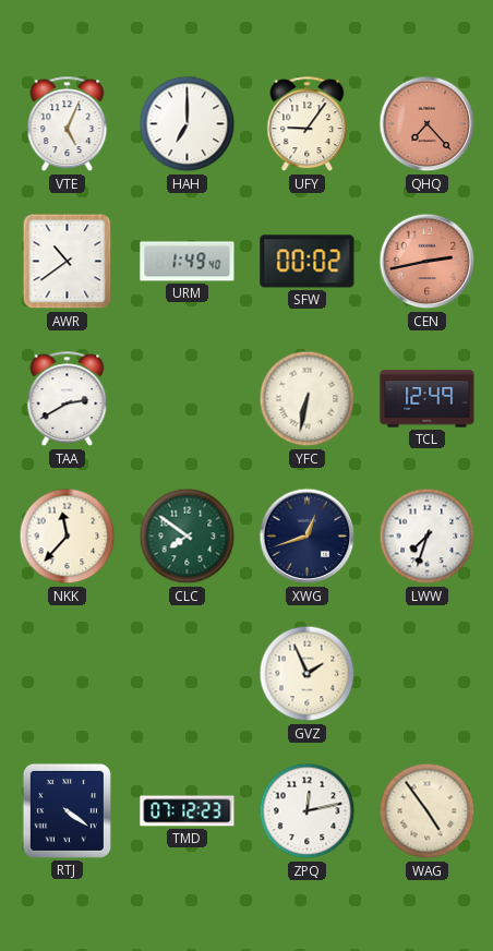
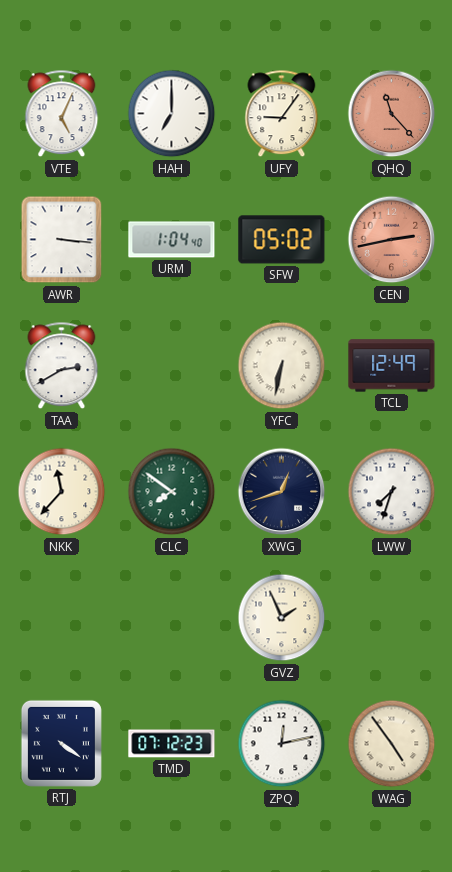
QHQ: 7:23 -> 11:23
AWR: 10:39 -> 3:16
URM: 1:49 -> 1:04
SFW: 00:02 -> 05:02
